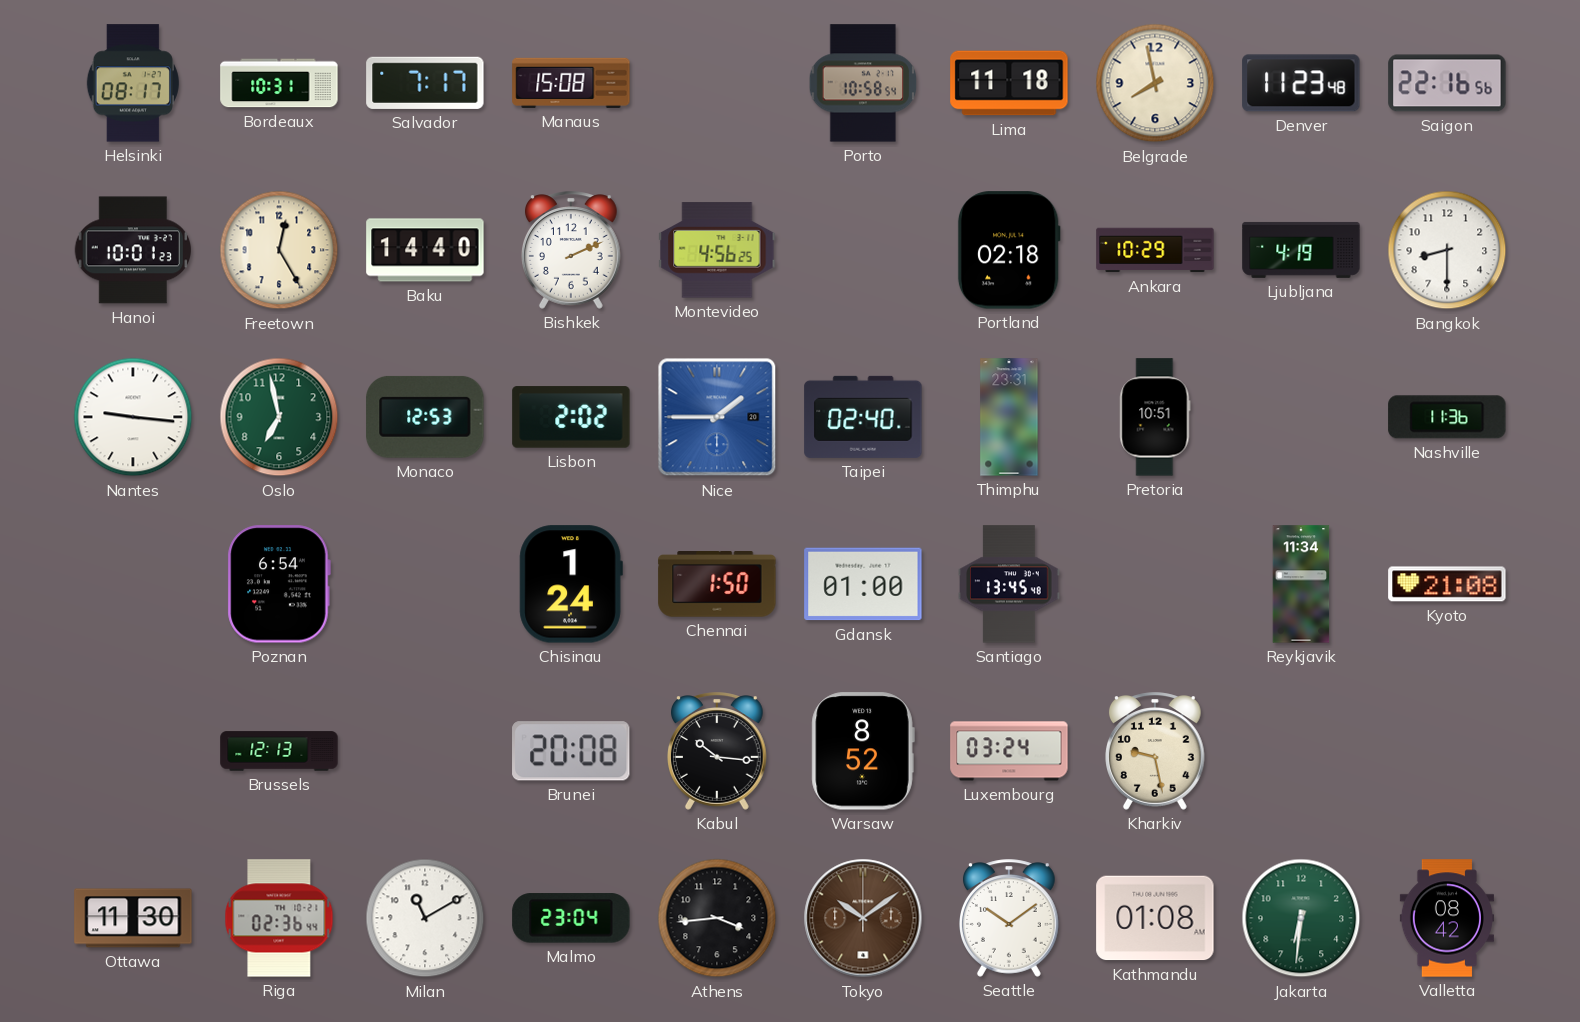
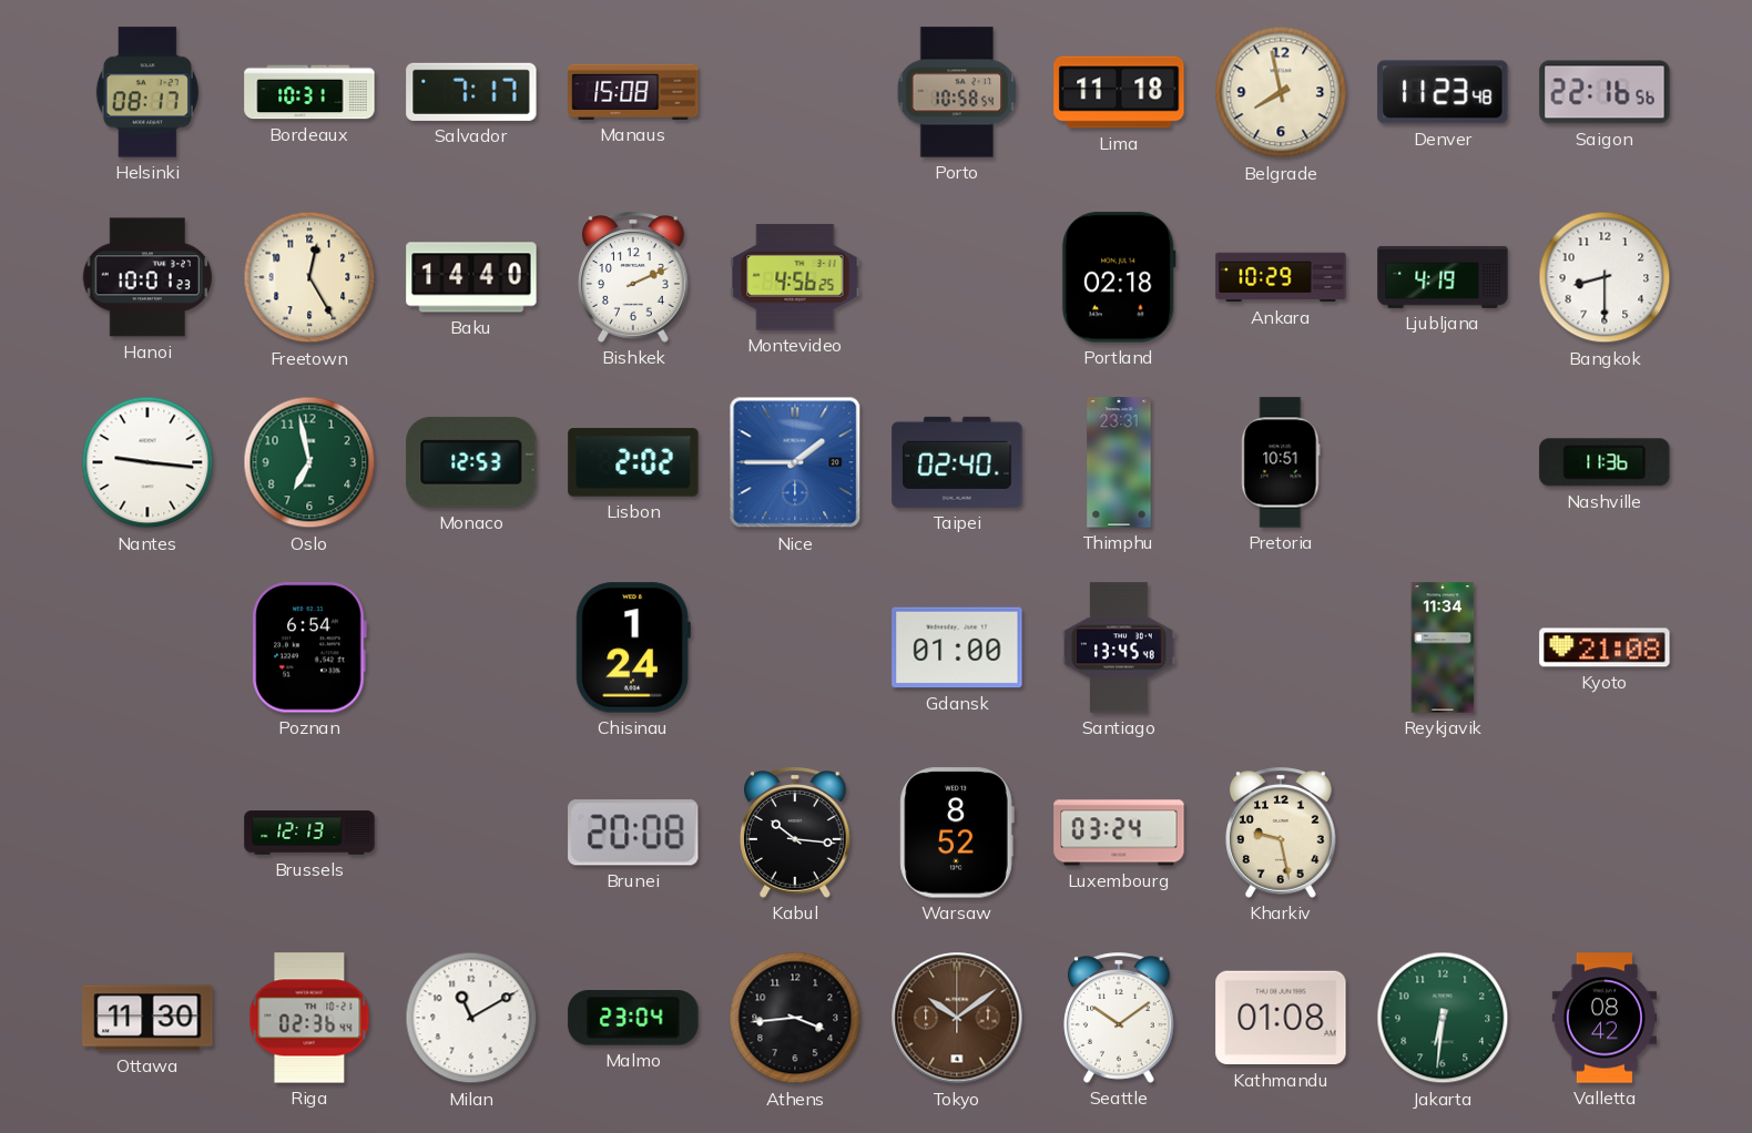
Chennai: 1:50 -> none
